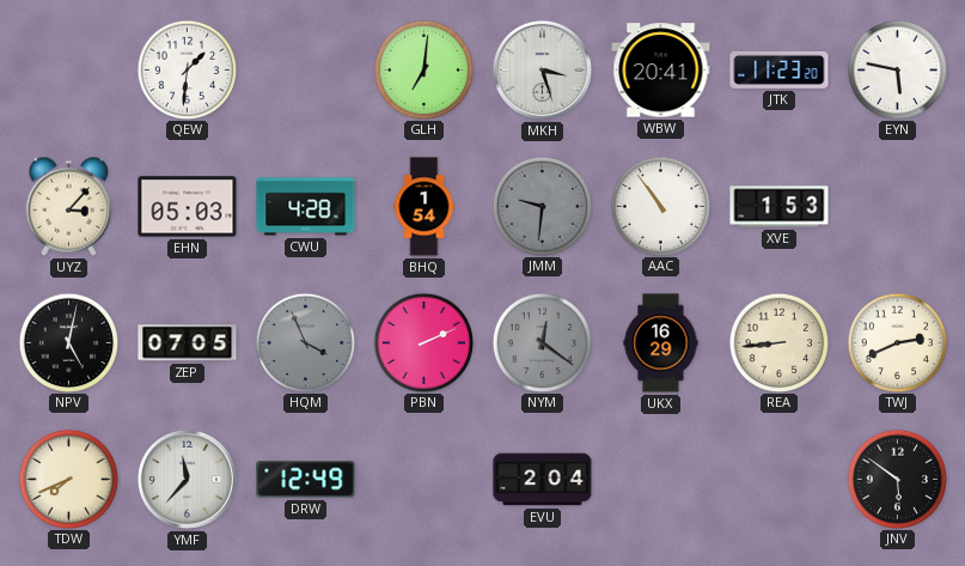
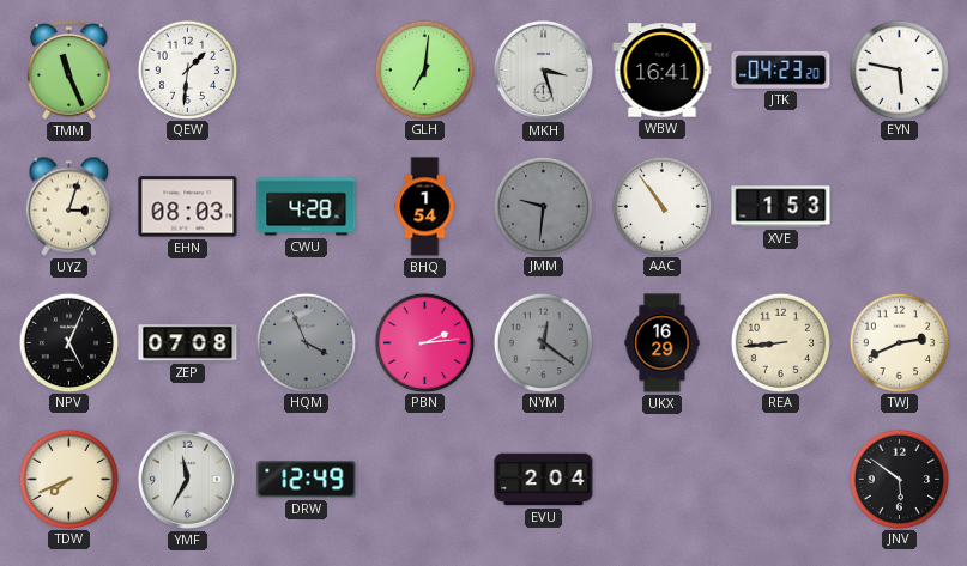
TMM: none -> 11:26
WBW: 20:41 -> 16:41
JTK: 11:23 -> 04:23
UYZ: 3:07 -> 3:03
EHN: 05:03 -> 08:03
NPV: 5:02 -> 5:04
ZEP: 07:05 -> 07:08
PBN: 2:11 -> 2:14
YMF: 11:37 -> 11:35
